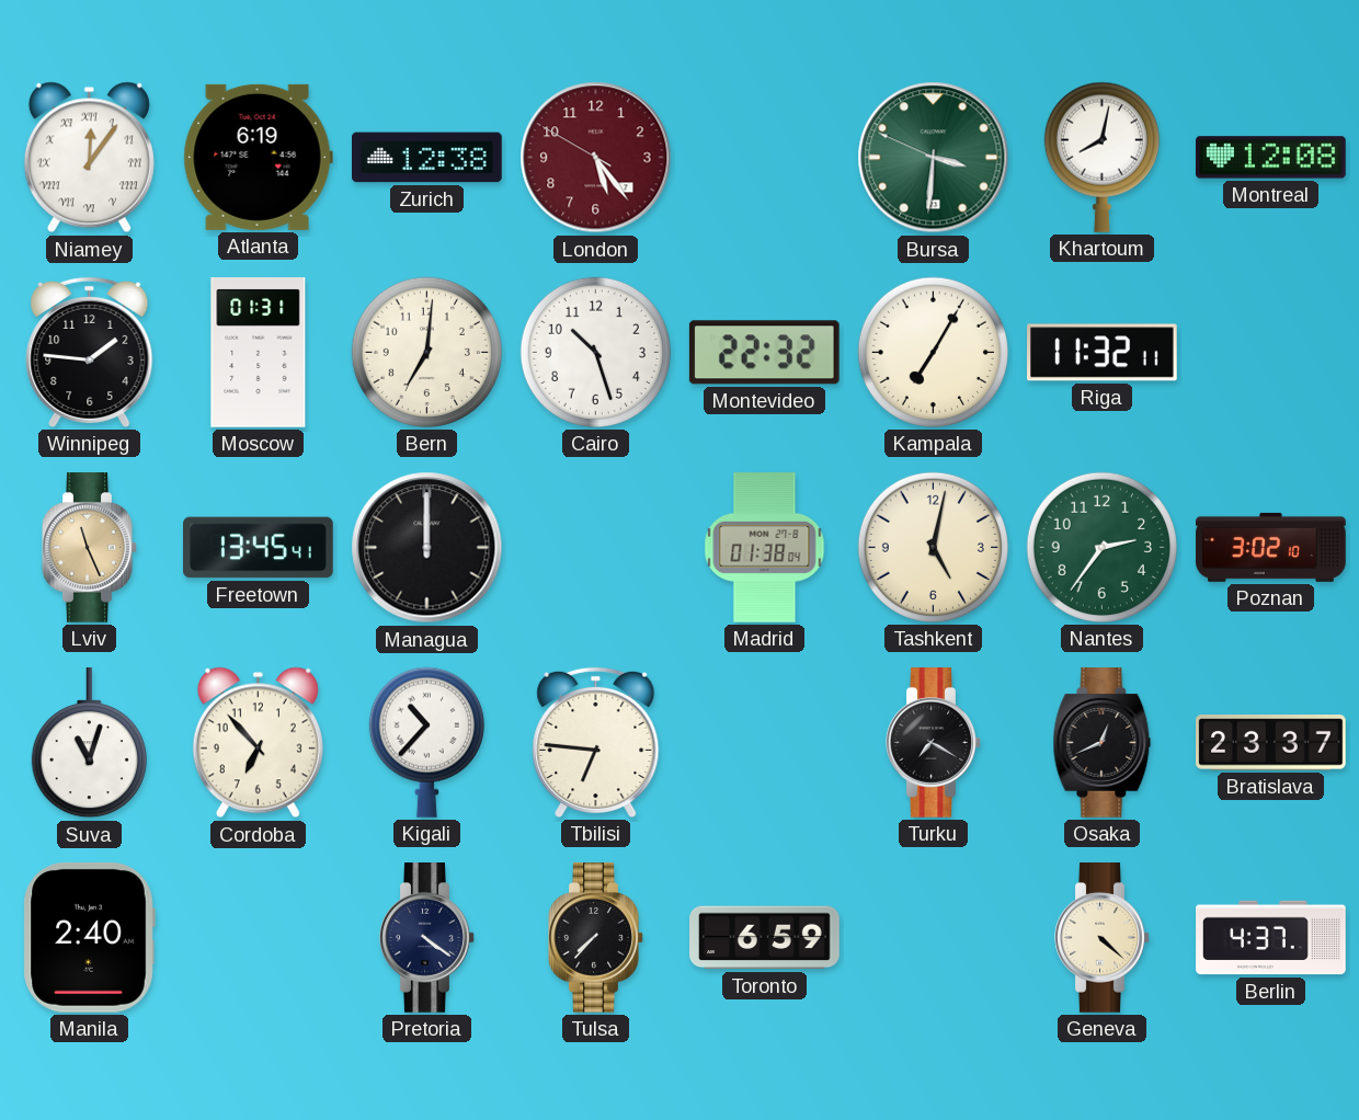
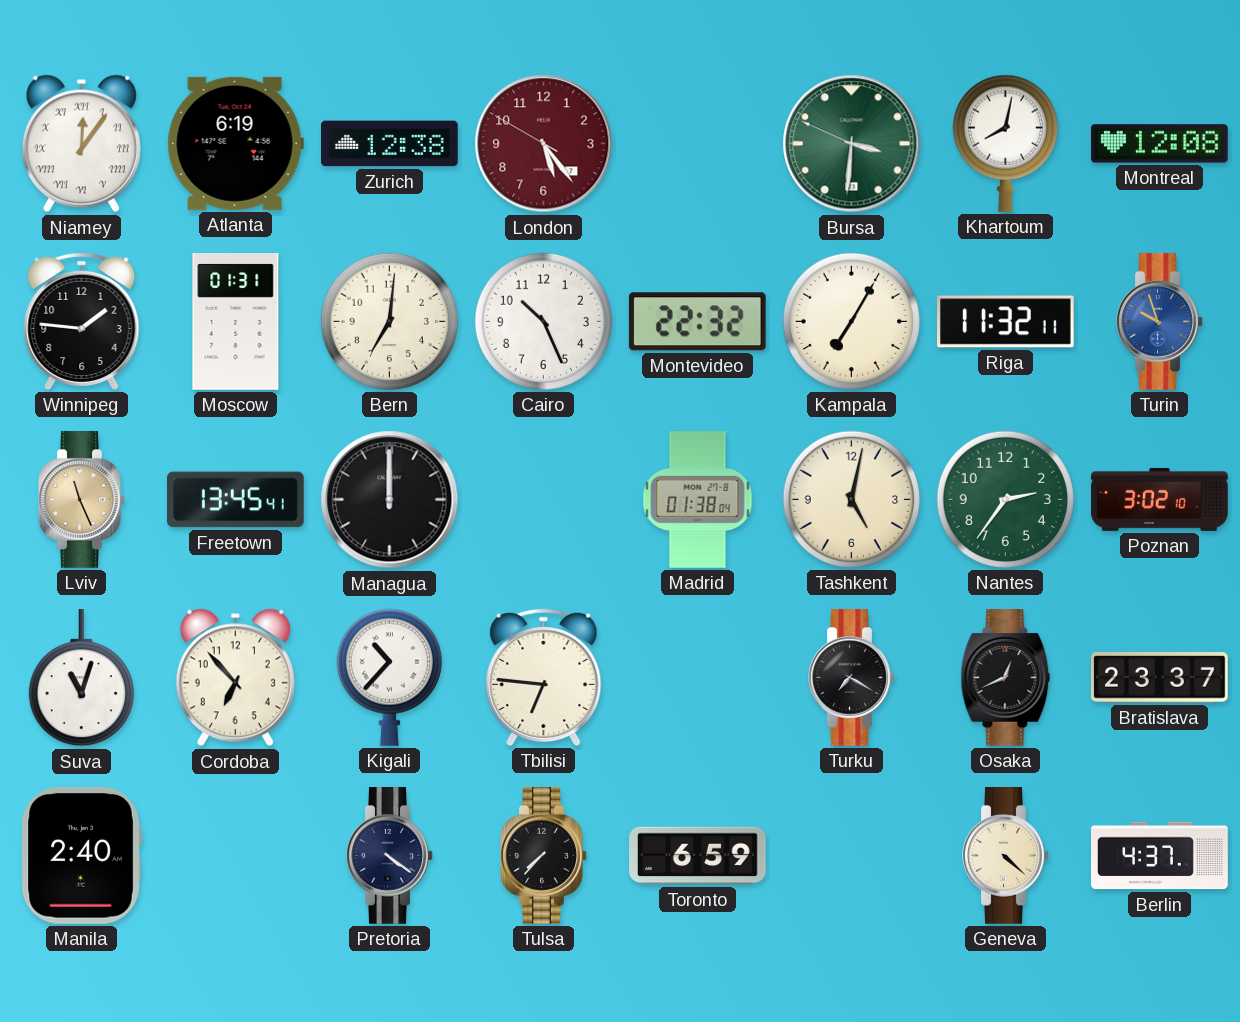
Cairo: 10:27 -> 10:26
Turin: none -> 9:57
